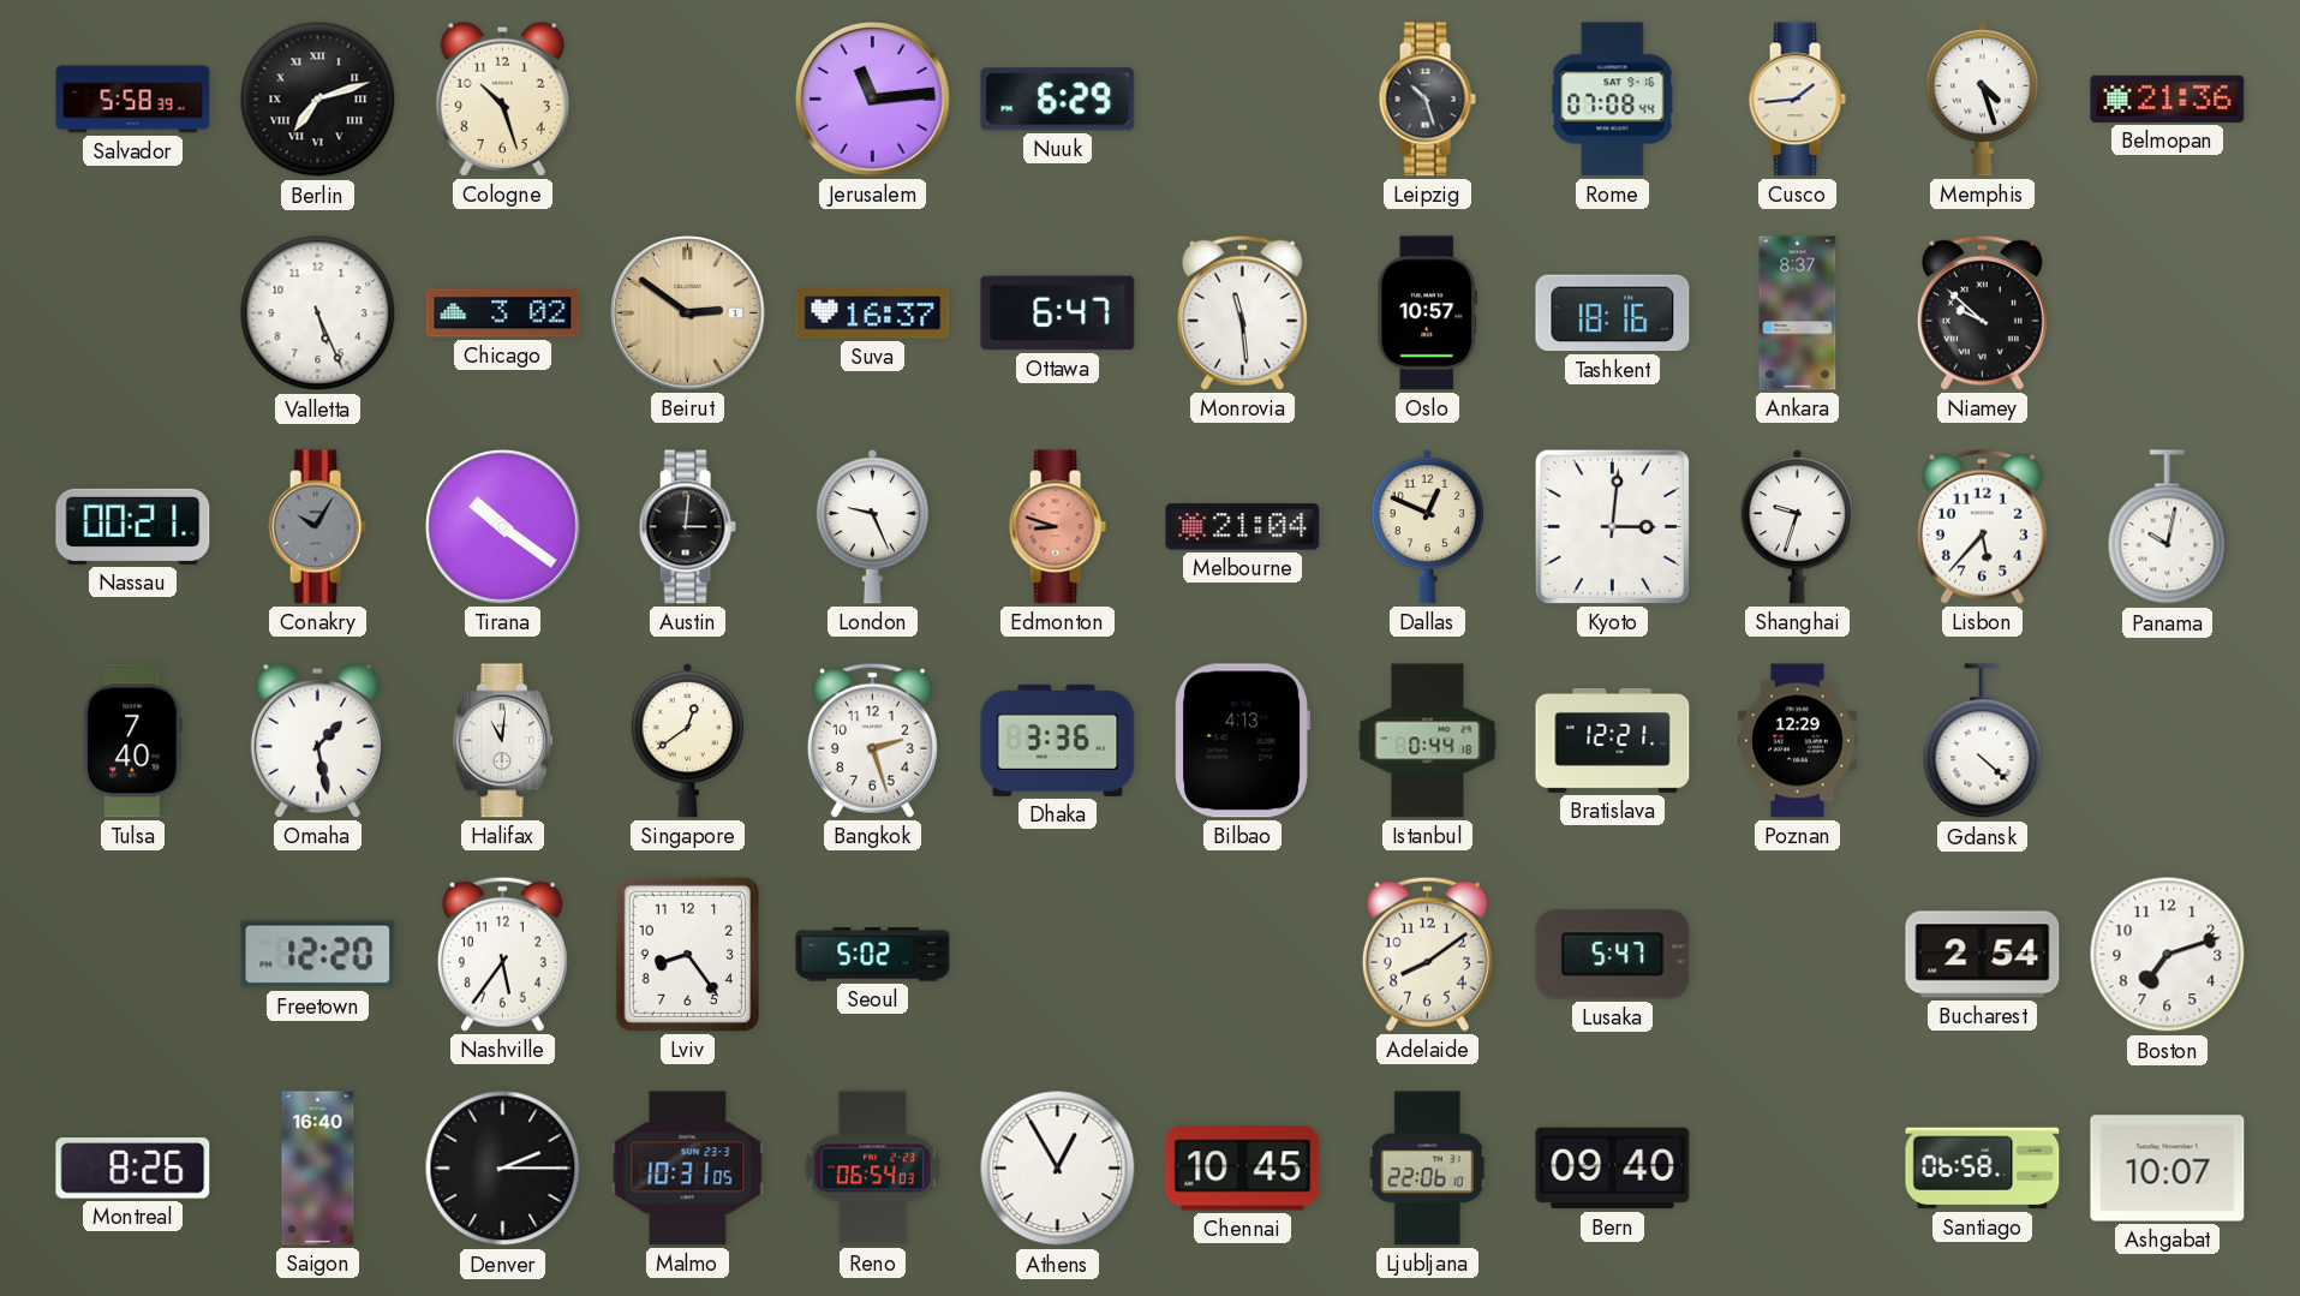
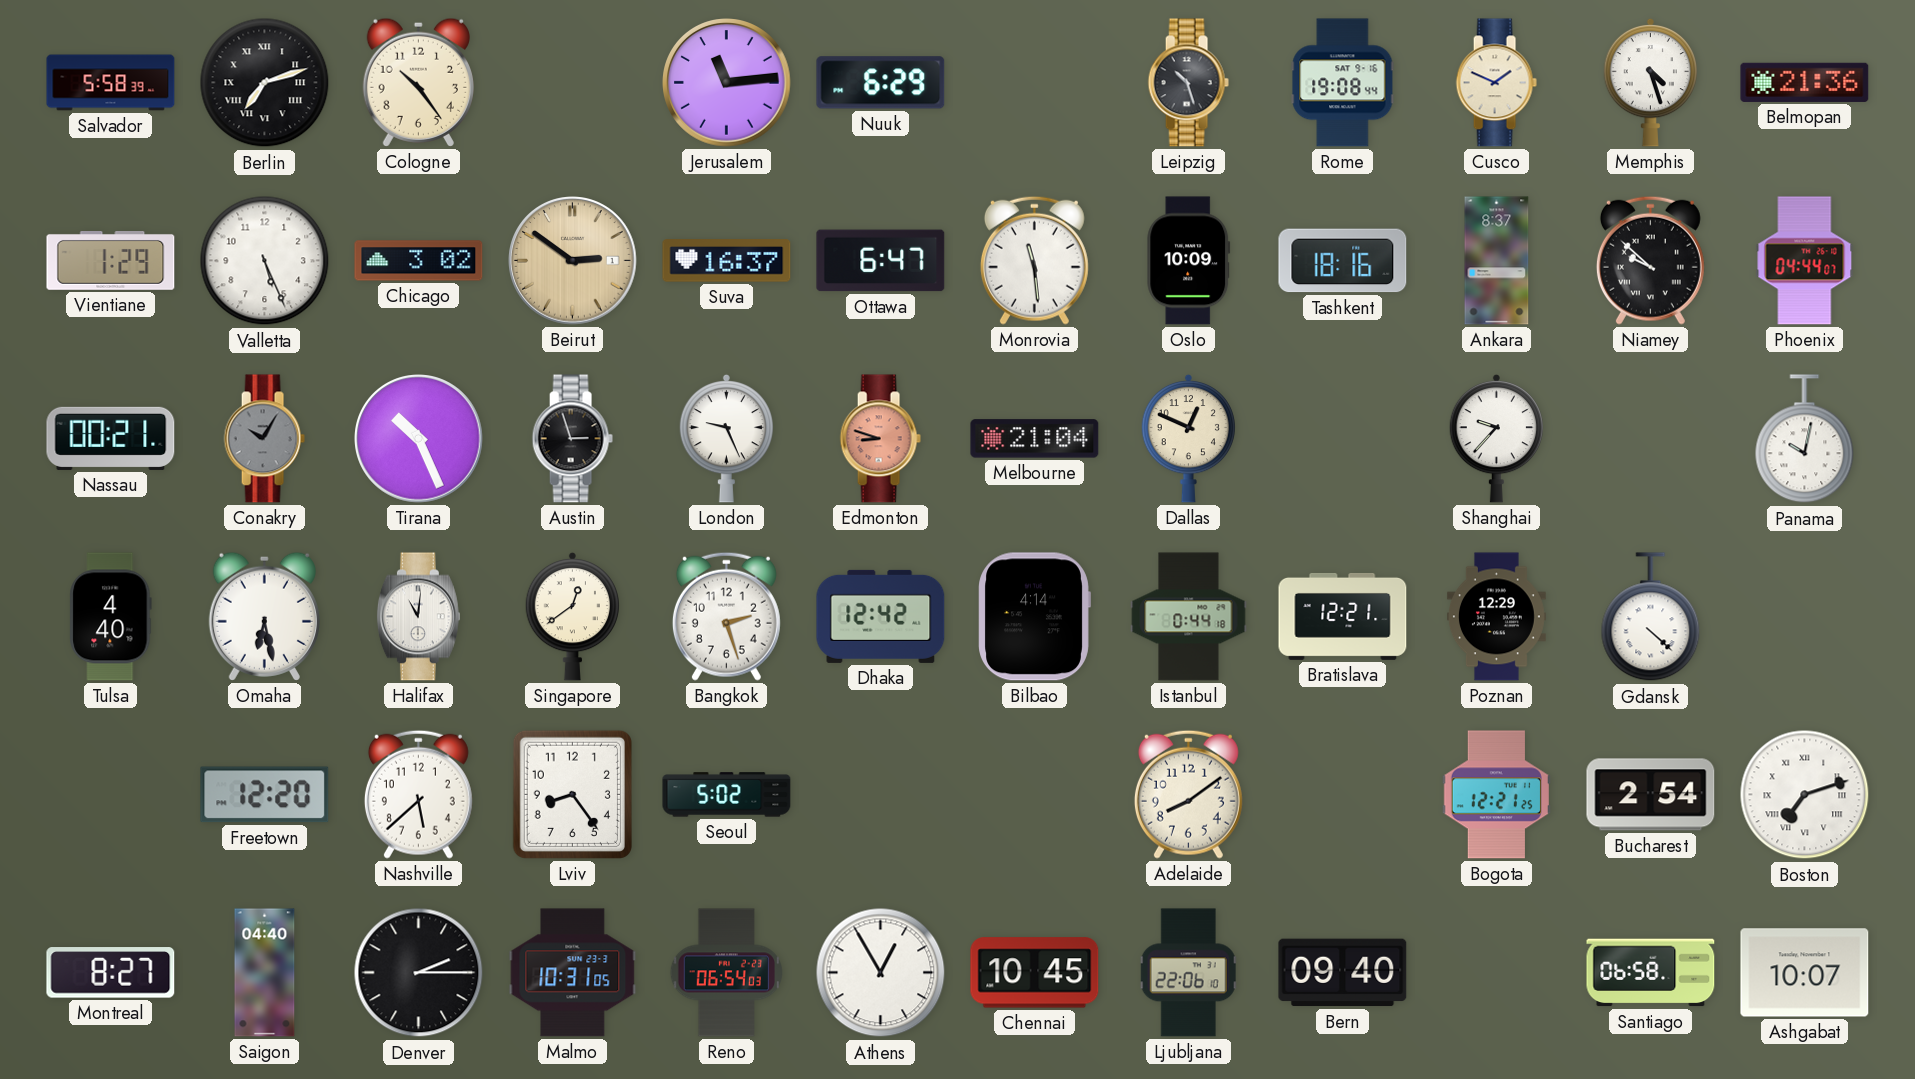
Cologne: 10:27 -> 10:24
Rome: 07:08 -> 19:08
Cusco: 1:44 -> 1:49
Vientiane: none -> 1:29
Oslo: 10:57 -> 10:09
Phoenix: none -> 04:44
Tirana: 10:21 -> 10:26
Austin: 3:01 -> 2:57
Kyoto: 3:01 -> none
Shanghai: 9:33 -> 9:37
Lisbon: 5:37 -> none
Tulsa: 7:40 -> 4:40
Omaha: 1:28 -> 6:28
Dhaka: 3:36 -> 12:42
Bilbao: 4:13 -> 4:14
Nashville: 5:36 -> 5:38
Lusaka: 5:47 -> none
Bogota: none -> 12:21
Boston numerals: Arabic -> Roman
Montreal: 8:26 -> 8:27
Saigon: 16:40 -> 04:40
